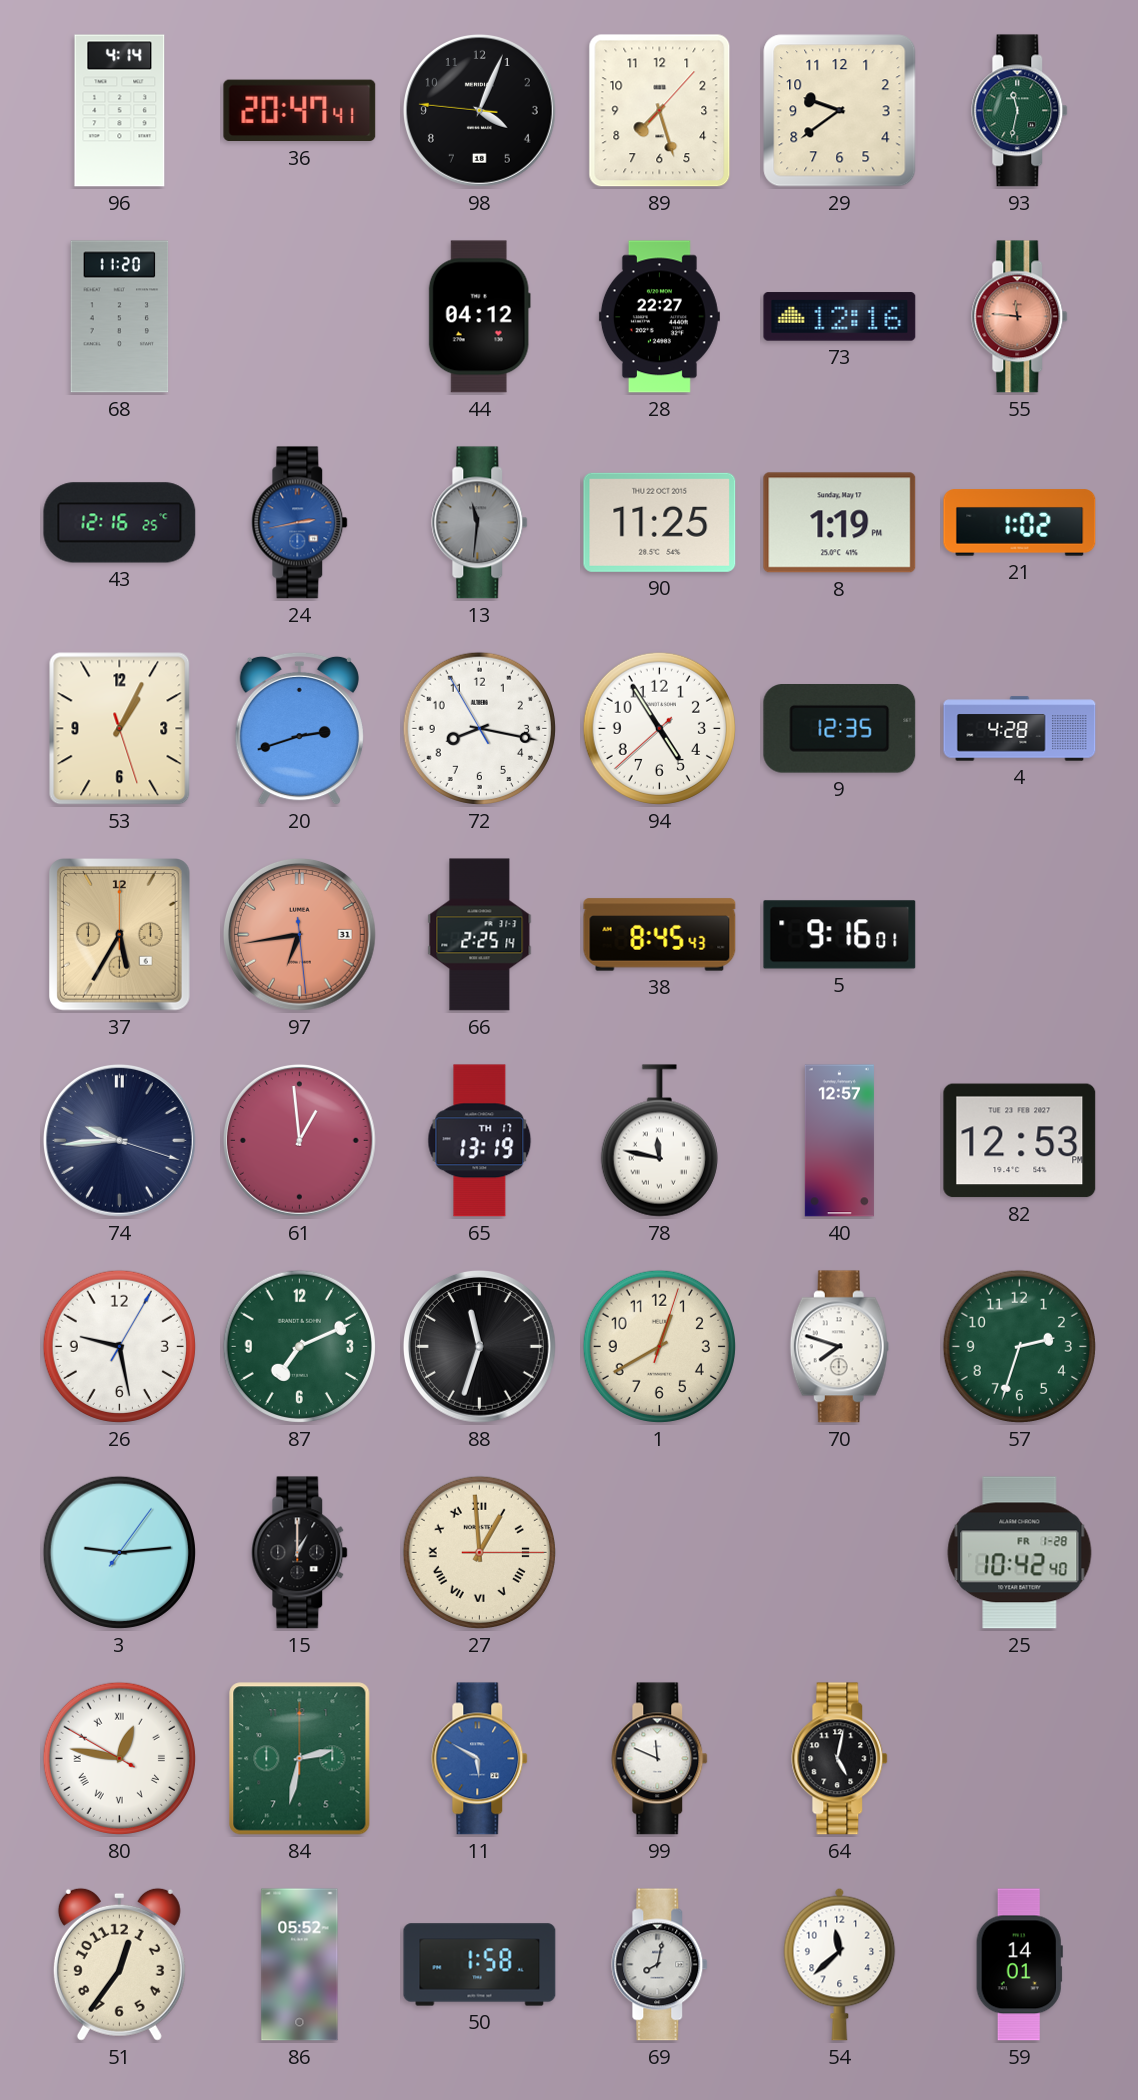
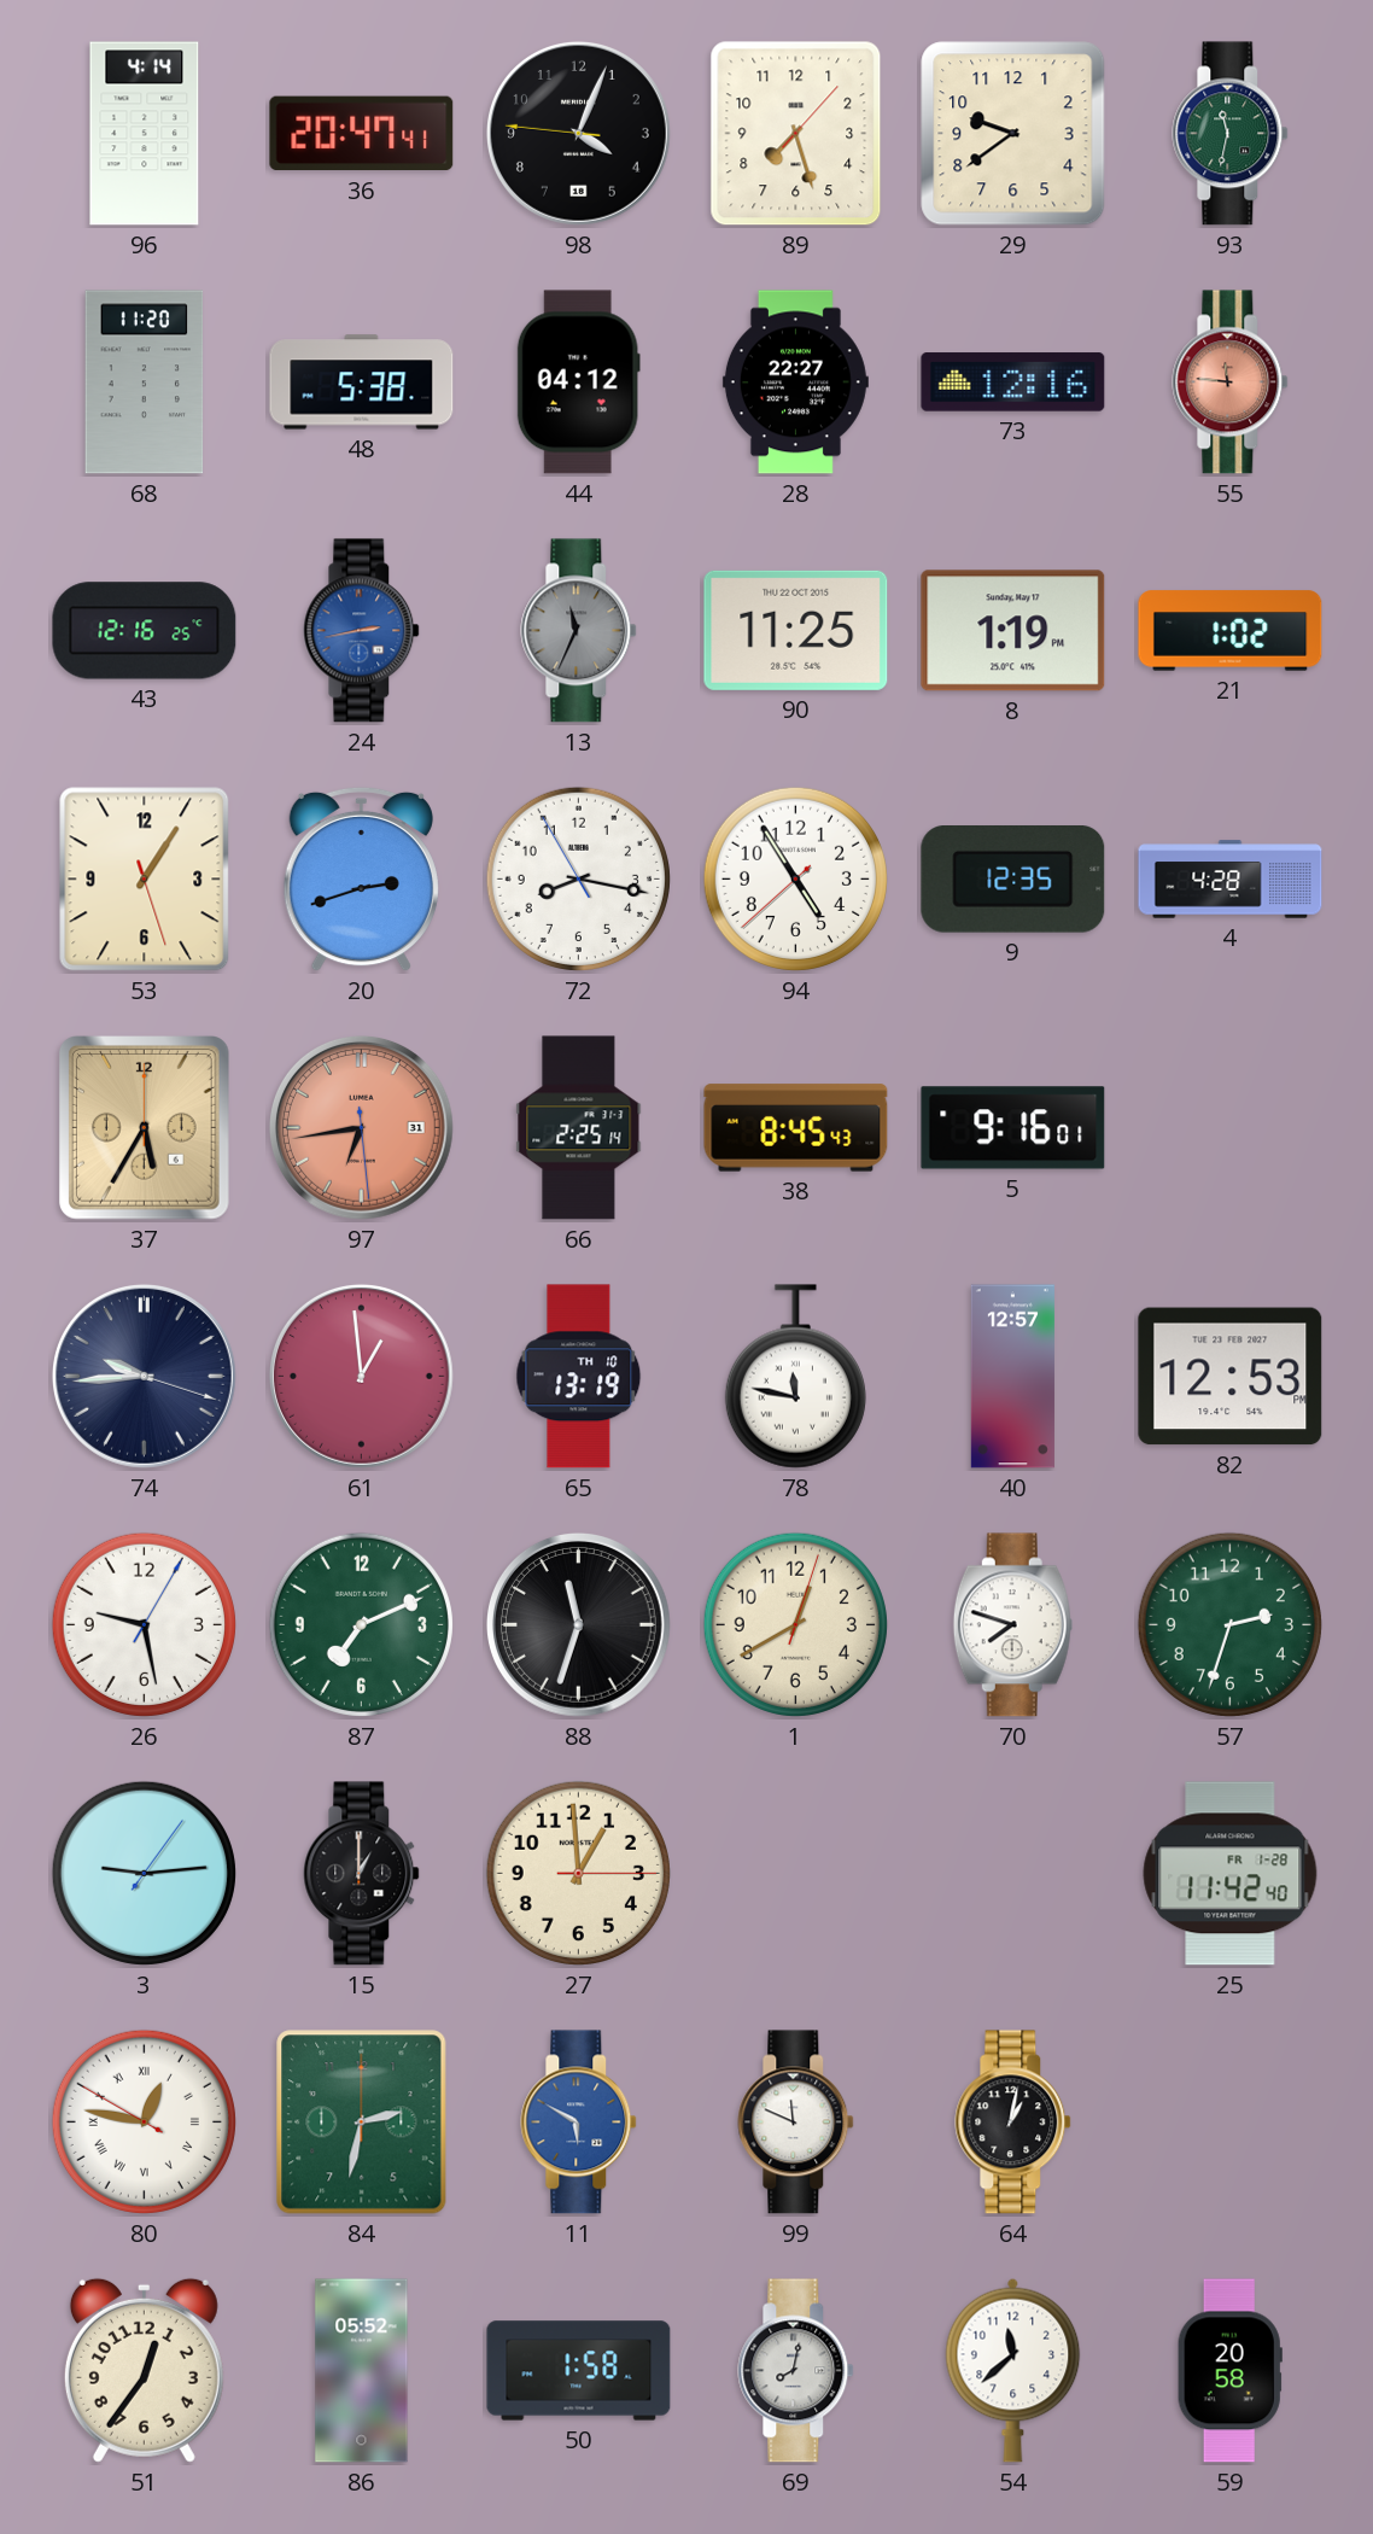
48: none -> 5:38
13: 11:31 -> 11:34
53: 1:04 -> 1:05
65 date: TH 17 -> TH 10
27 numerals: Roman -> Arabic
25: 10:42 -> 11:42
64: 5:02 -> 1:02
59: 14:01 -> 20:58
